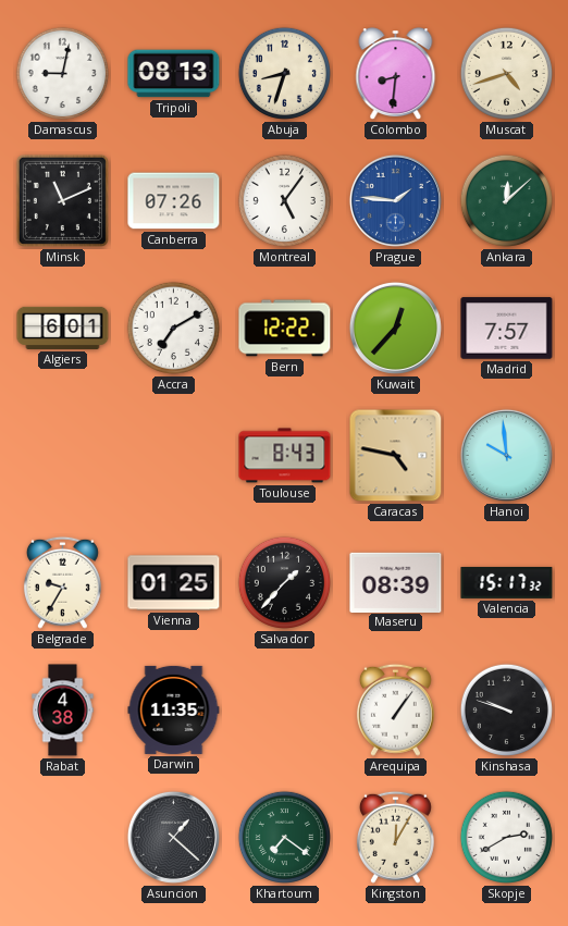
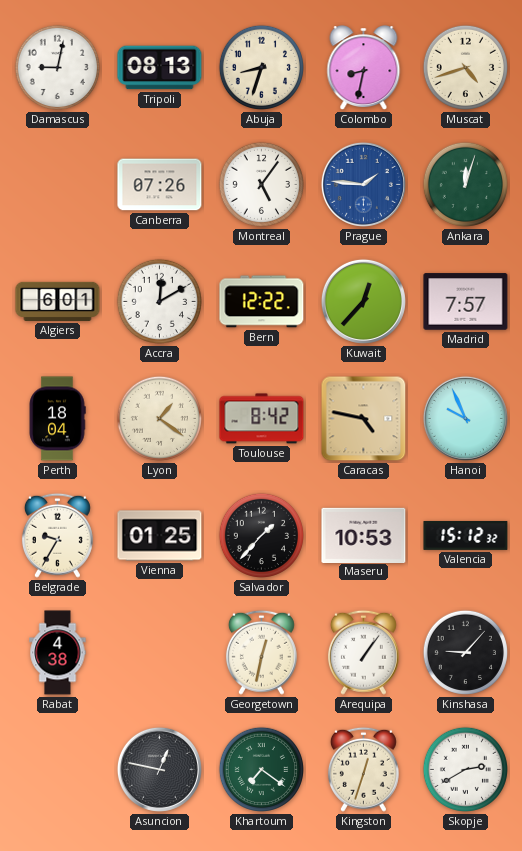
Colombo: 8:31 -> 8:32
Minsk: 11:11 -> none
Ankara: 12:08 -> 12:03
Accra: 7:10 -> 12:10
Perth: none -> 18:04
Lyon: none -> 1:21
Toulouse: 8:43 -> 8:42
Hanoi: 9:59 -> 9:56
Maseru: 08:39 -> 10:53
Valencia: 15:17 -> 15:12
Darwin: 11:35 -> none
Georgetown: none -> 12:32
Kinshasa: 9:48 -> 9:07
Asuncion: 1:22 -> 12:47
Kingston: 12:05 -> 12:33
